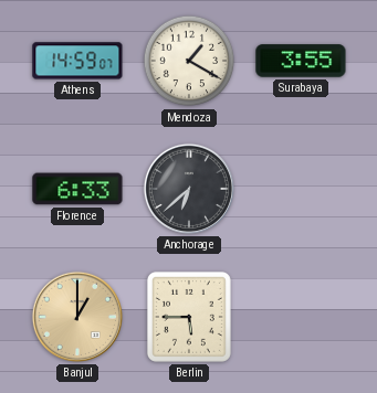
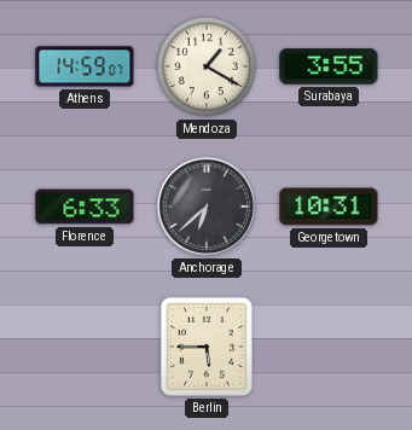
Georgetown: none -> 10:31
Banjul: 1:00 -> none
